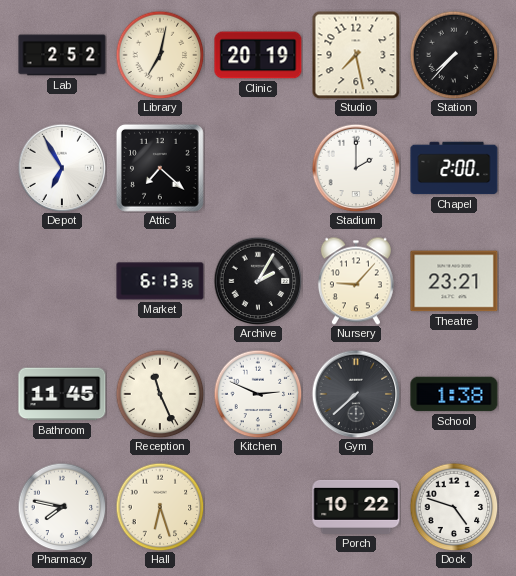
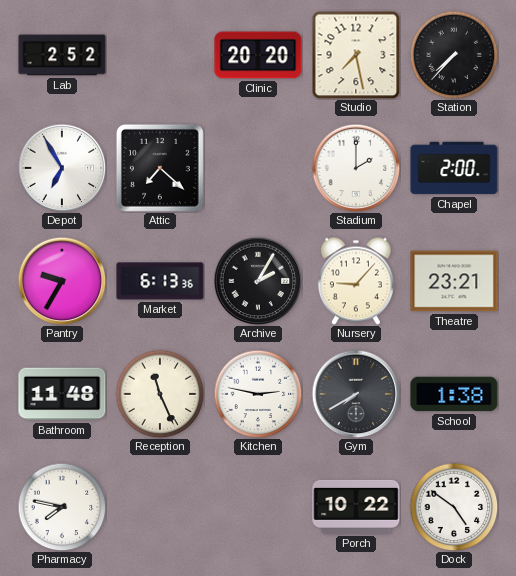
Library: 7:02 -> none
Clinic: 20:19 -> 20:20
Pantry: none -> 9:35
Bathroom: 11:45 -> 11:48
Kitchen: 2:49 -> 2:47
Gym: 7:38 -> 7:40
Hall: 6:27 -> none
Dock: 4:48 -> 4:51
